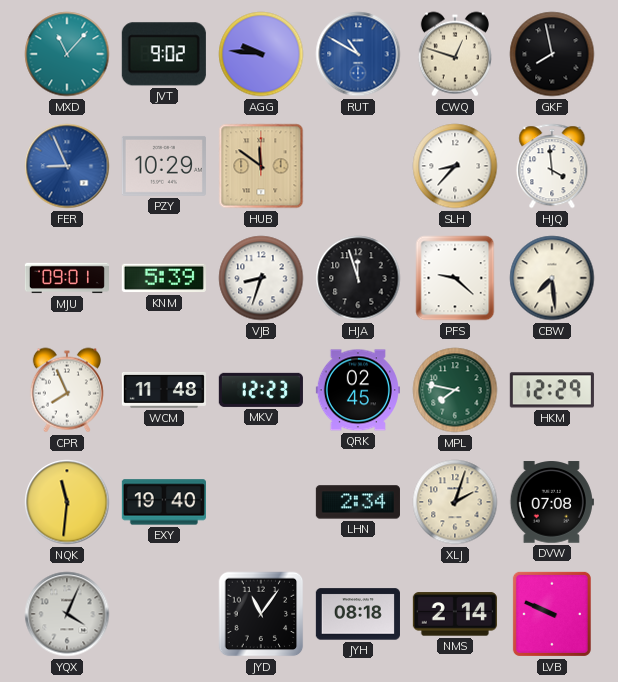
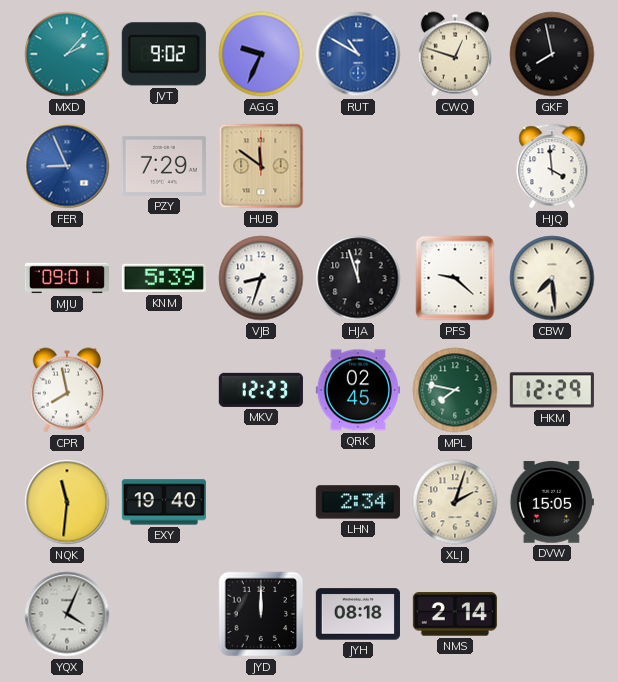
MXD: 11:07 -> 2:07
AGG: 9:46 -> 9:34
PZY: 10:29 -> 7:29
SLH: 8:37 -> none
CPR: 7:56 -> 7:58
WCM: 11:48 -> none
DVW: 07:08 -> 15:05
JYD: 11:06 -> 12:00
LVB: 9:49 -> none
